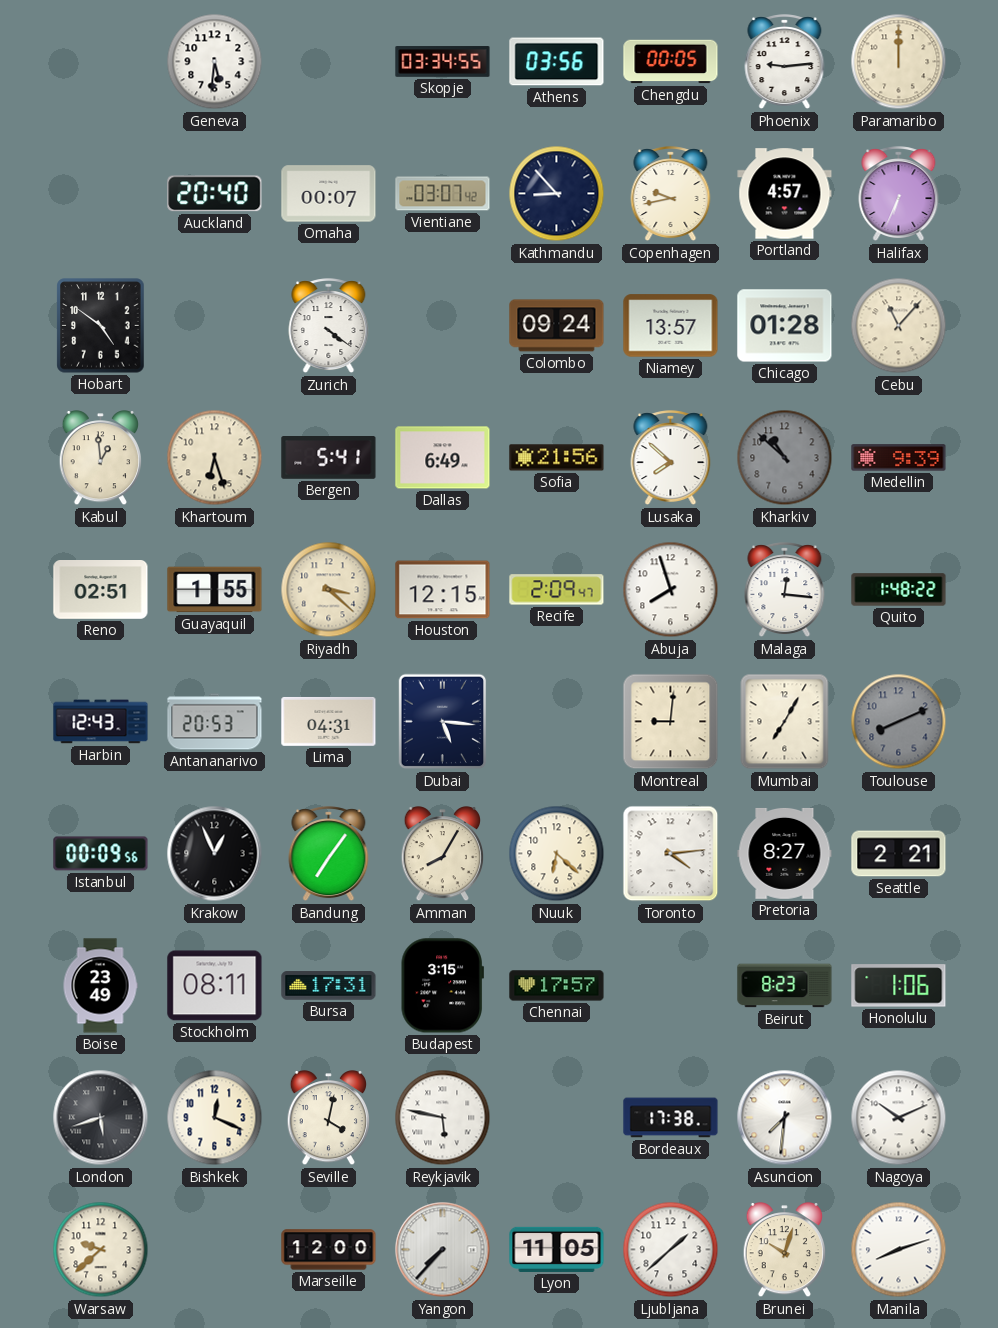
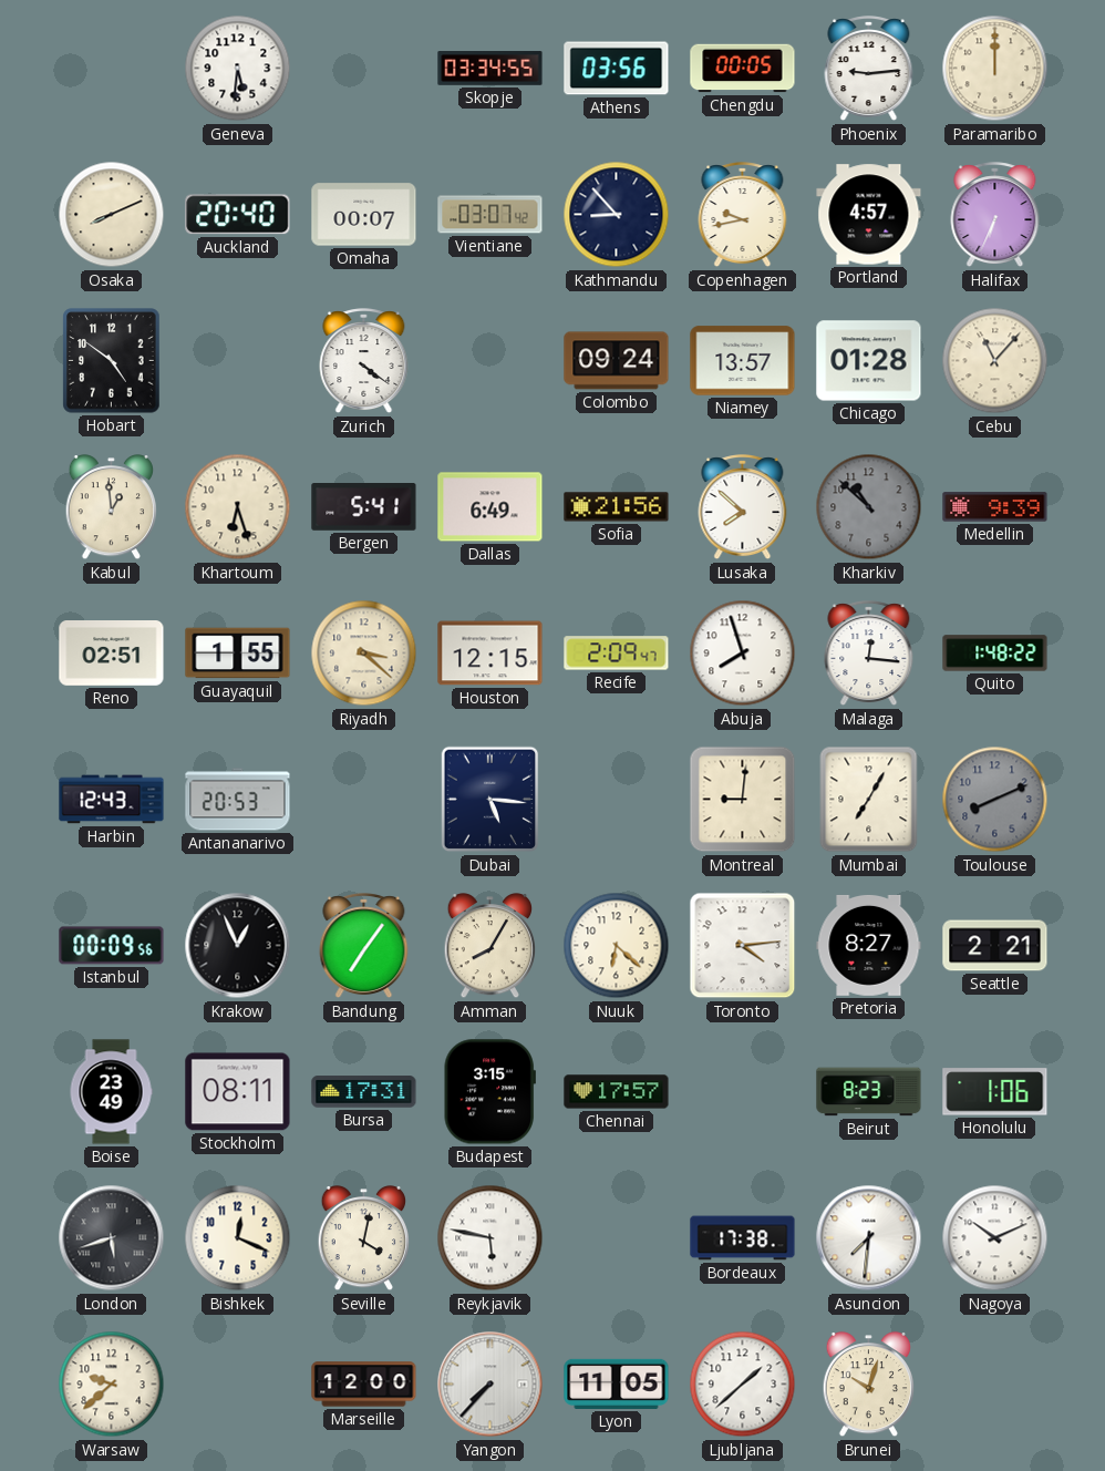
Osaka: none -> 8:11
Lima: 04:31 -> none
Manila: 8:12 -> none
